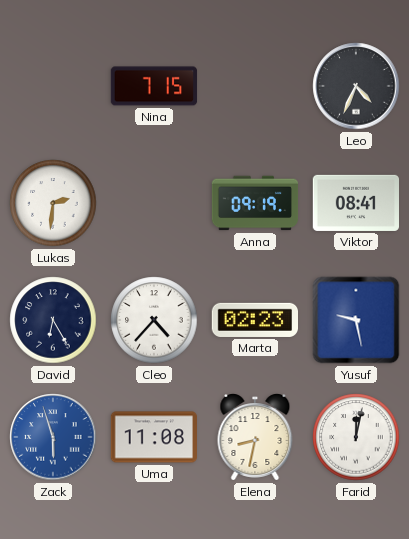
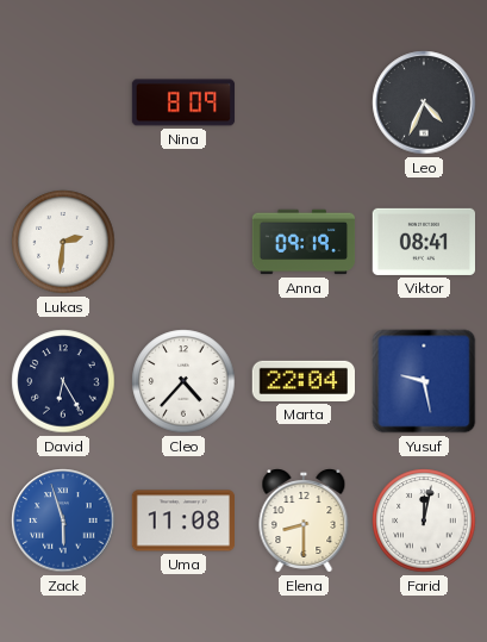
Nina: 7:15 -> 8:09
Marta: 02:23 -> 22:04
Elena: 8:32 -> 8:30
